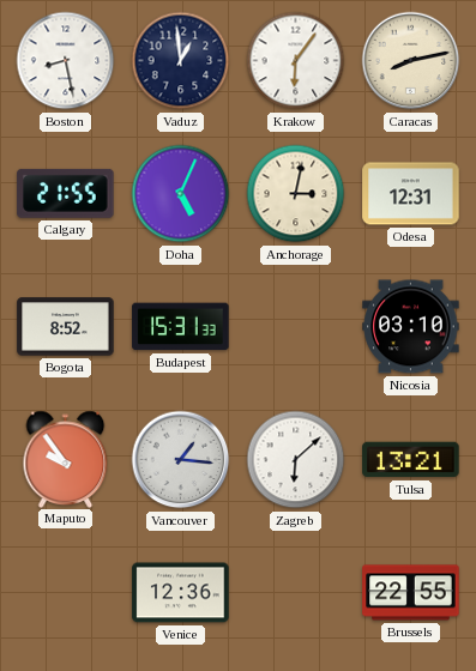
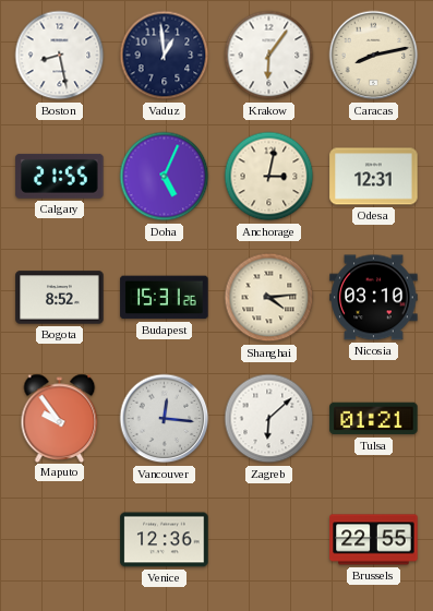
Budapest: 15:31:33 -> 15:31:26
Shanghai: none -> 4:14
Vancouver: 1:16 -> 12:16
Tulsa: 13:21 -> 01:21
